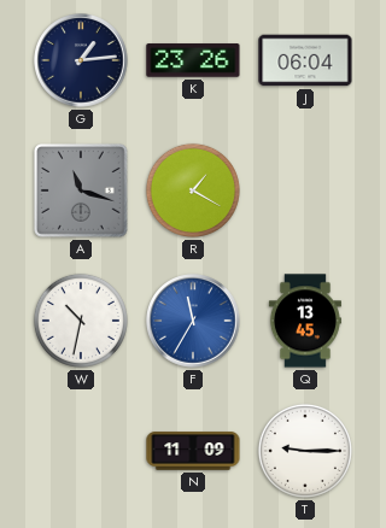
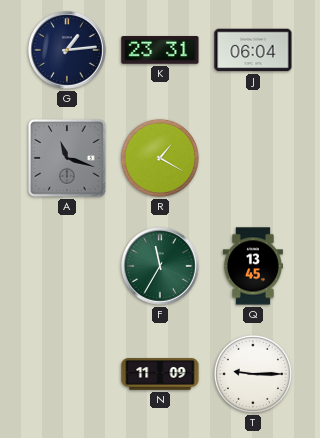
K: 23:26 -> 23:31
W: 10:32 -> none
F dial: blue -> green
